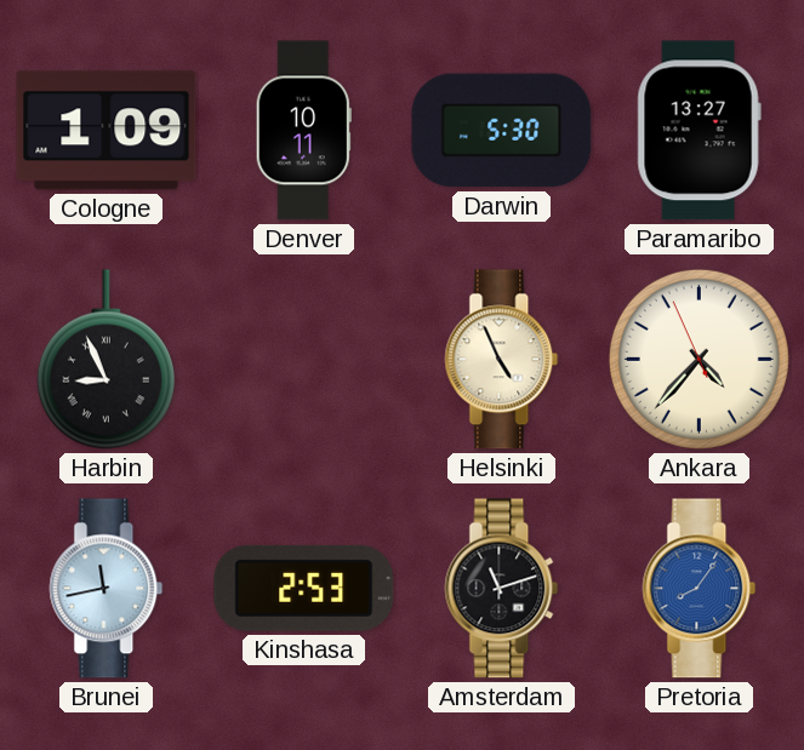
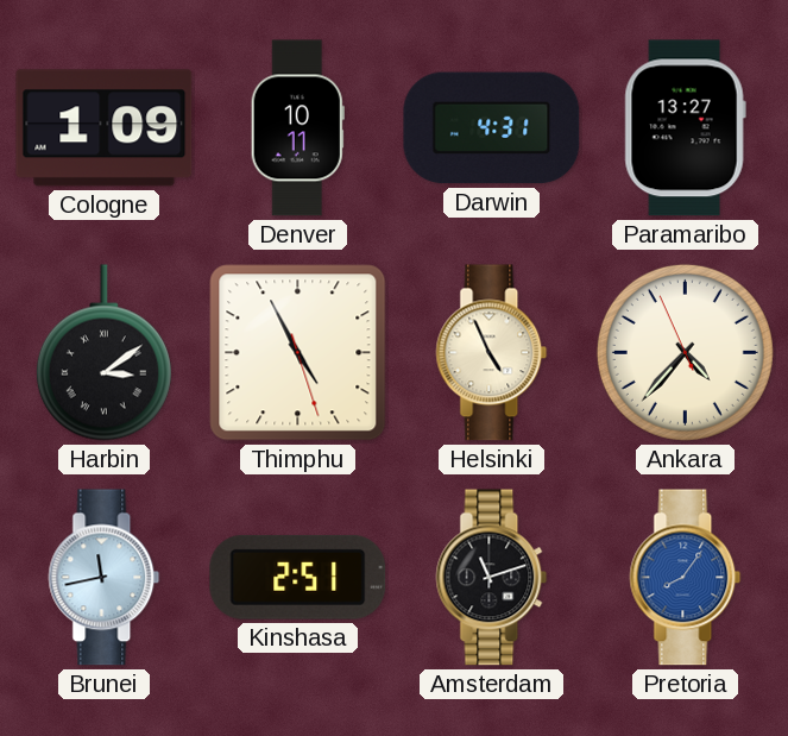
Darwin: 5:30 -> 4:31
Harbin: 8:56 -> 3:09
Thimphu: none -> 4:55
Kinshasa: 2:53 -> 2:51
